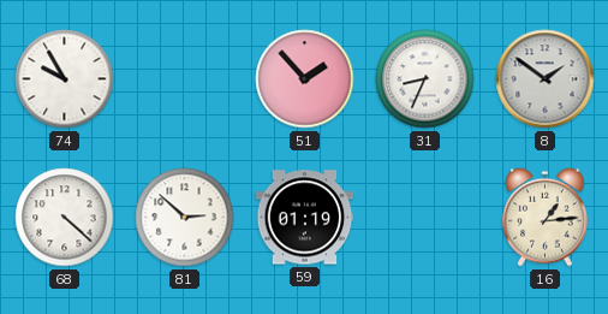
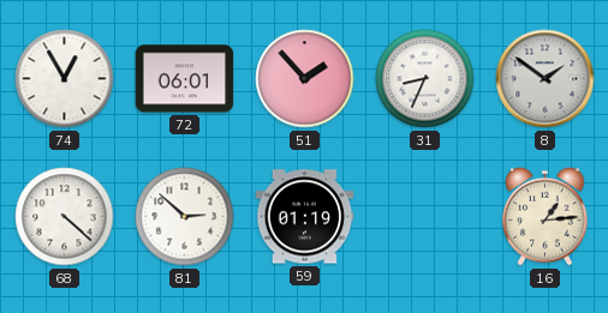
74: 9:55 -> 12:55
72: none -> 06:01
